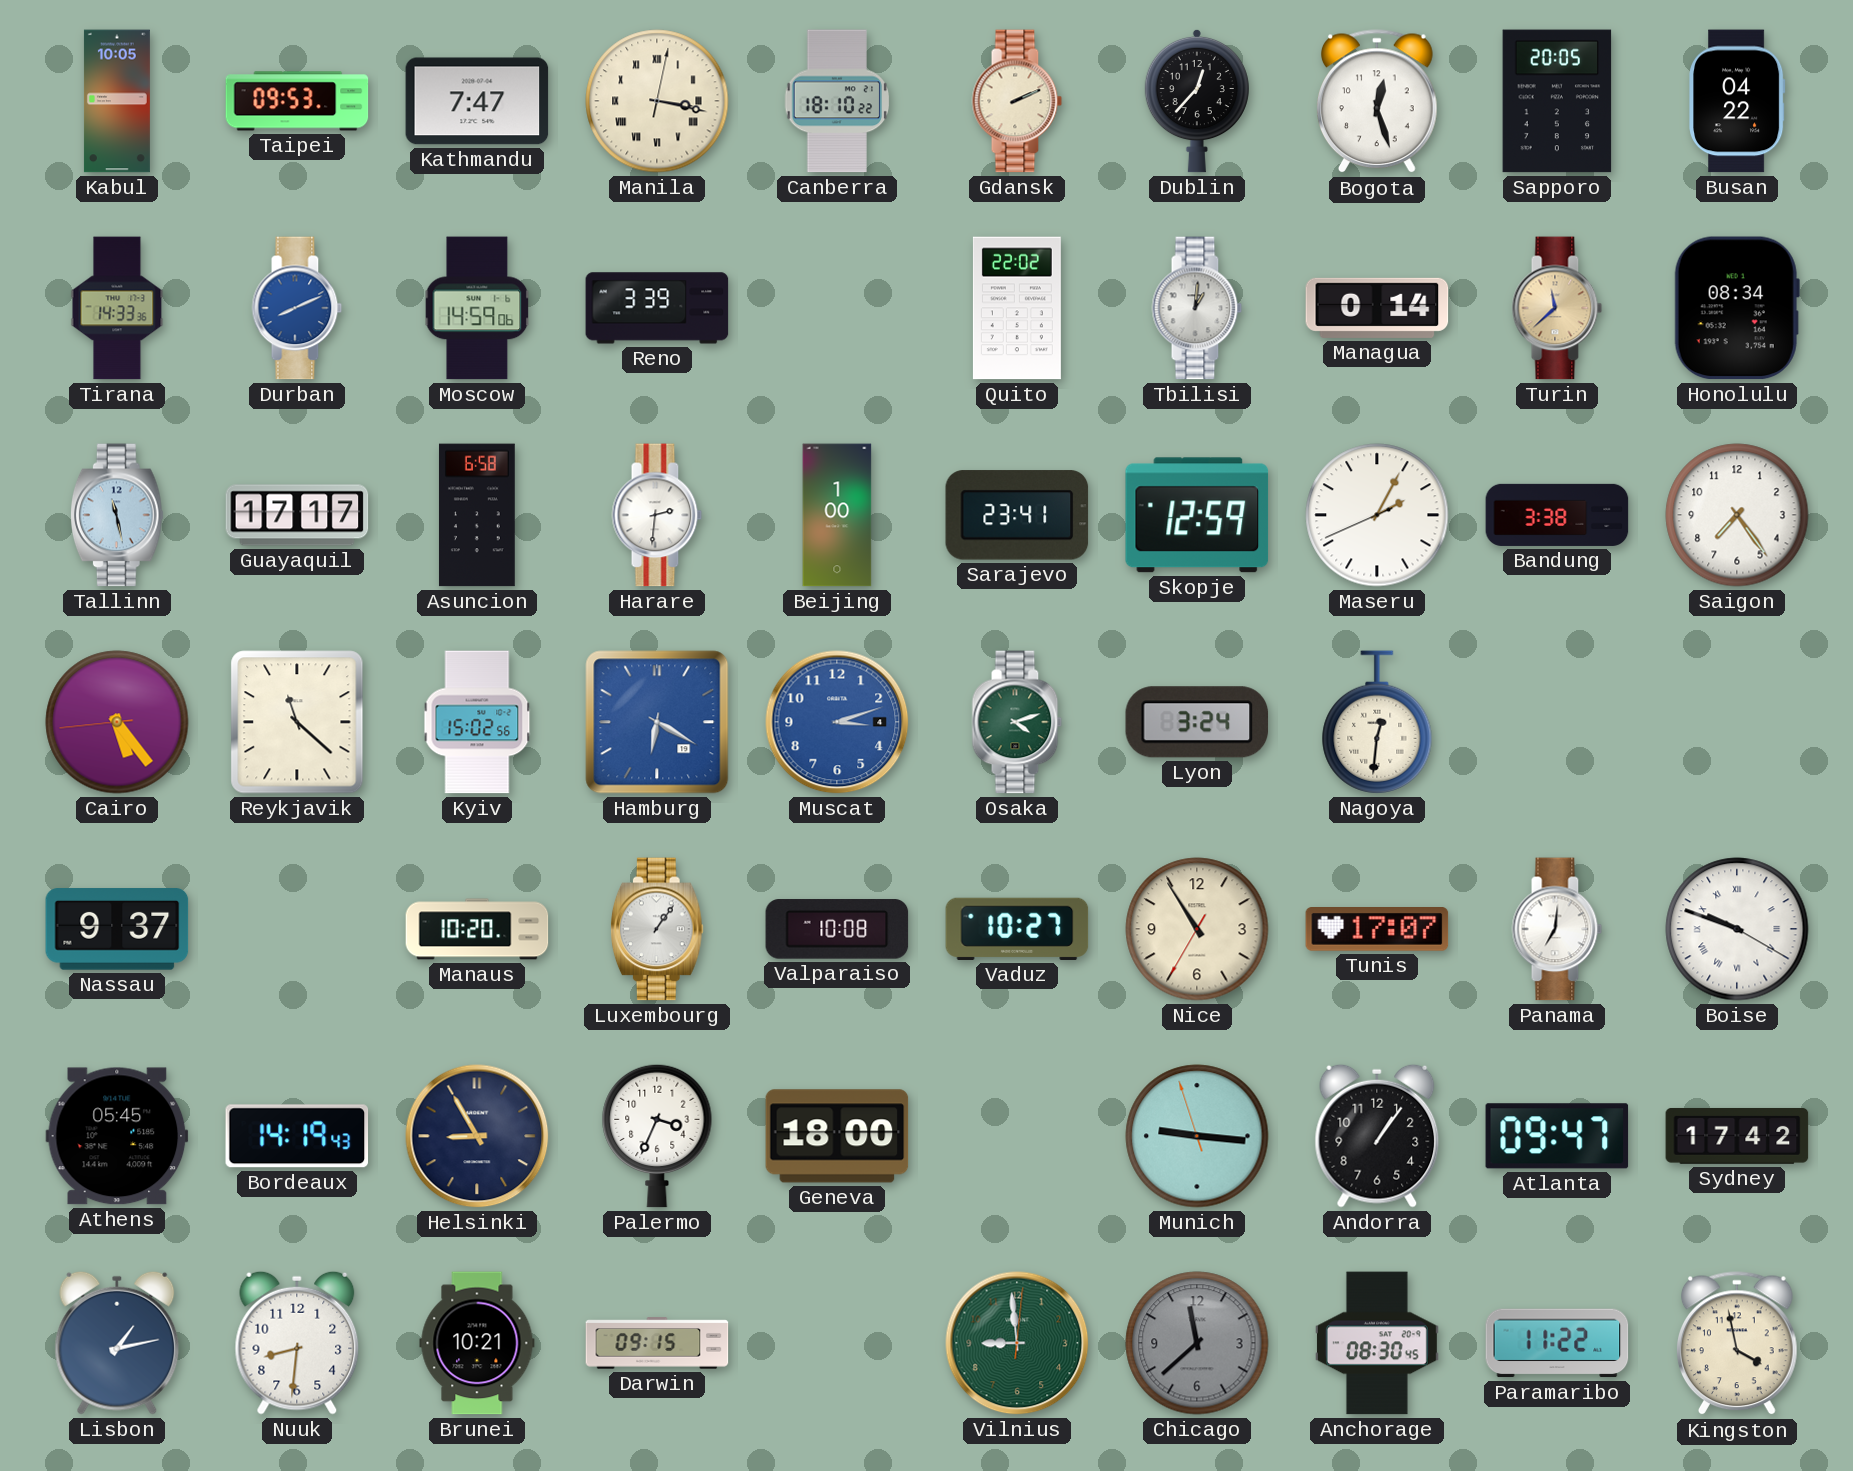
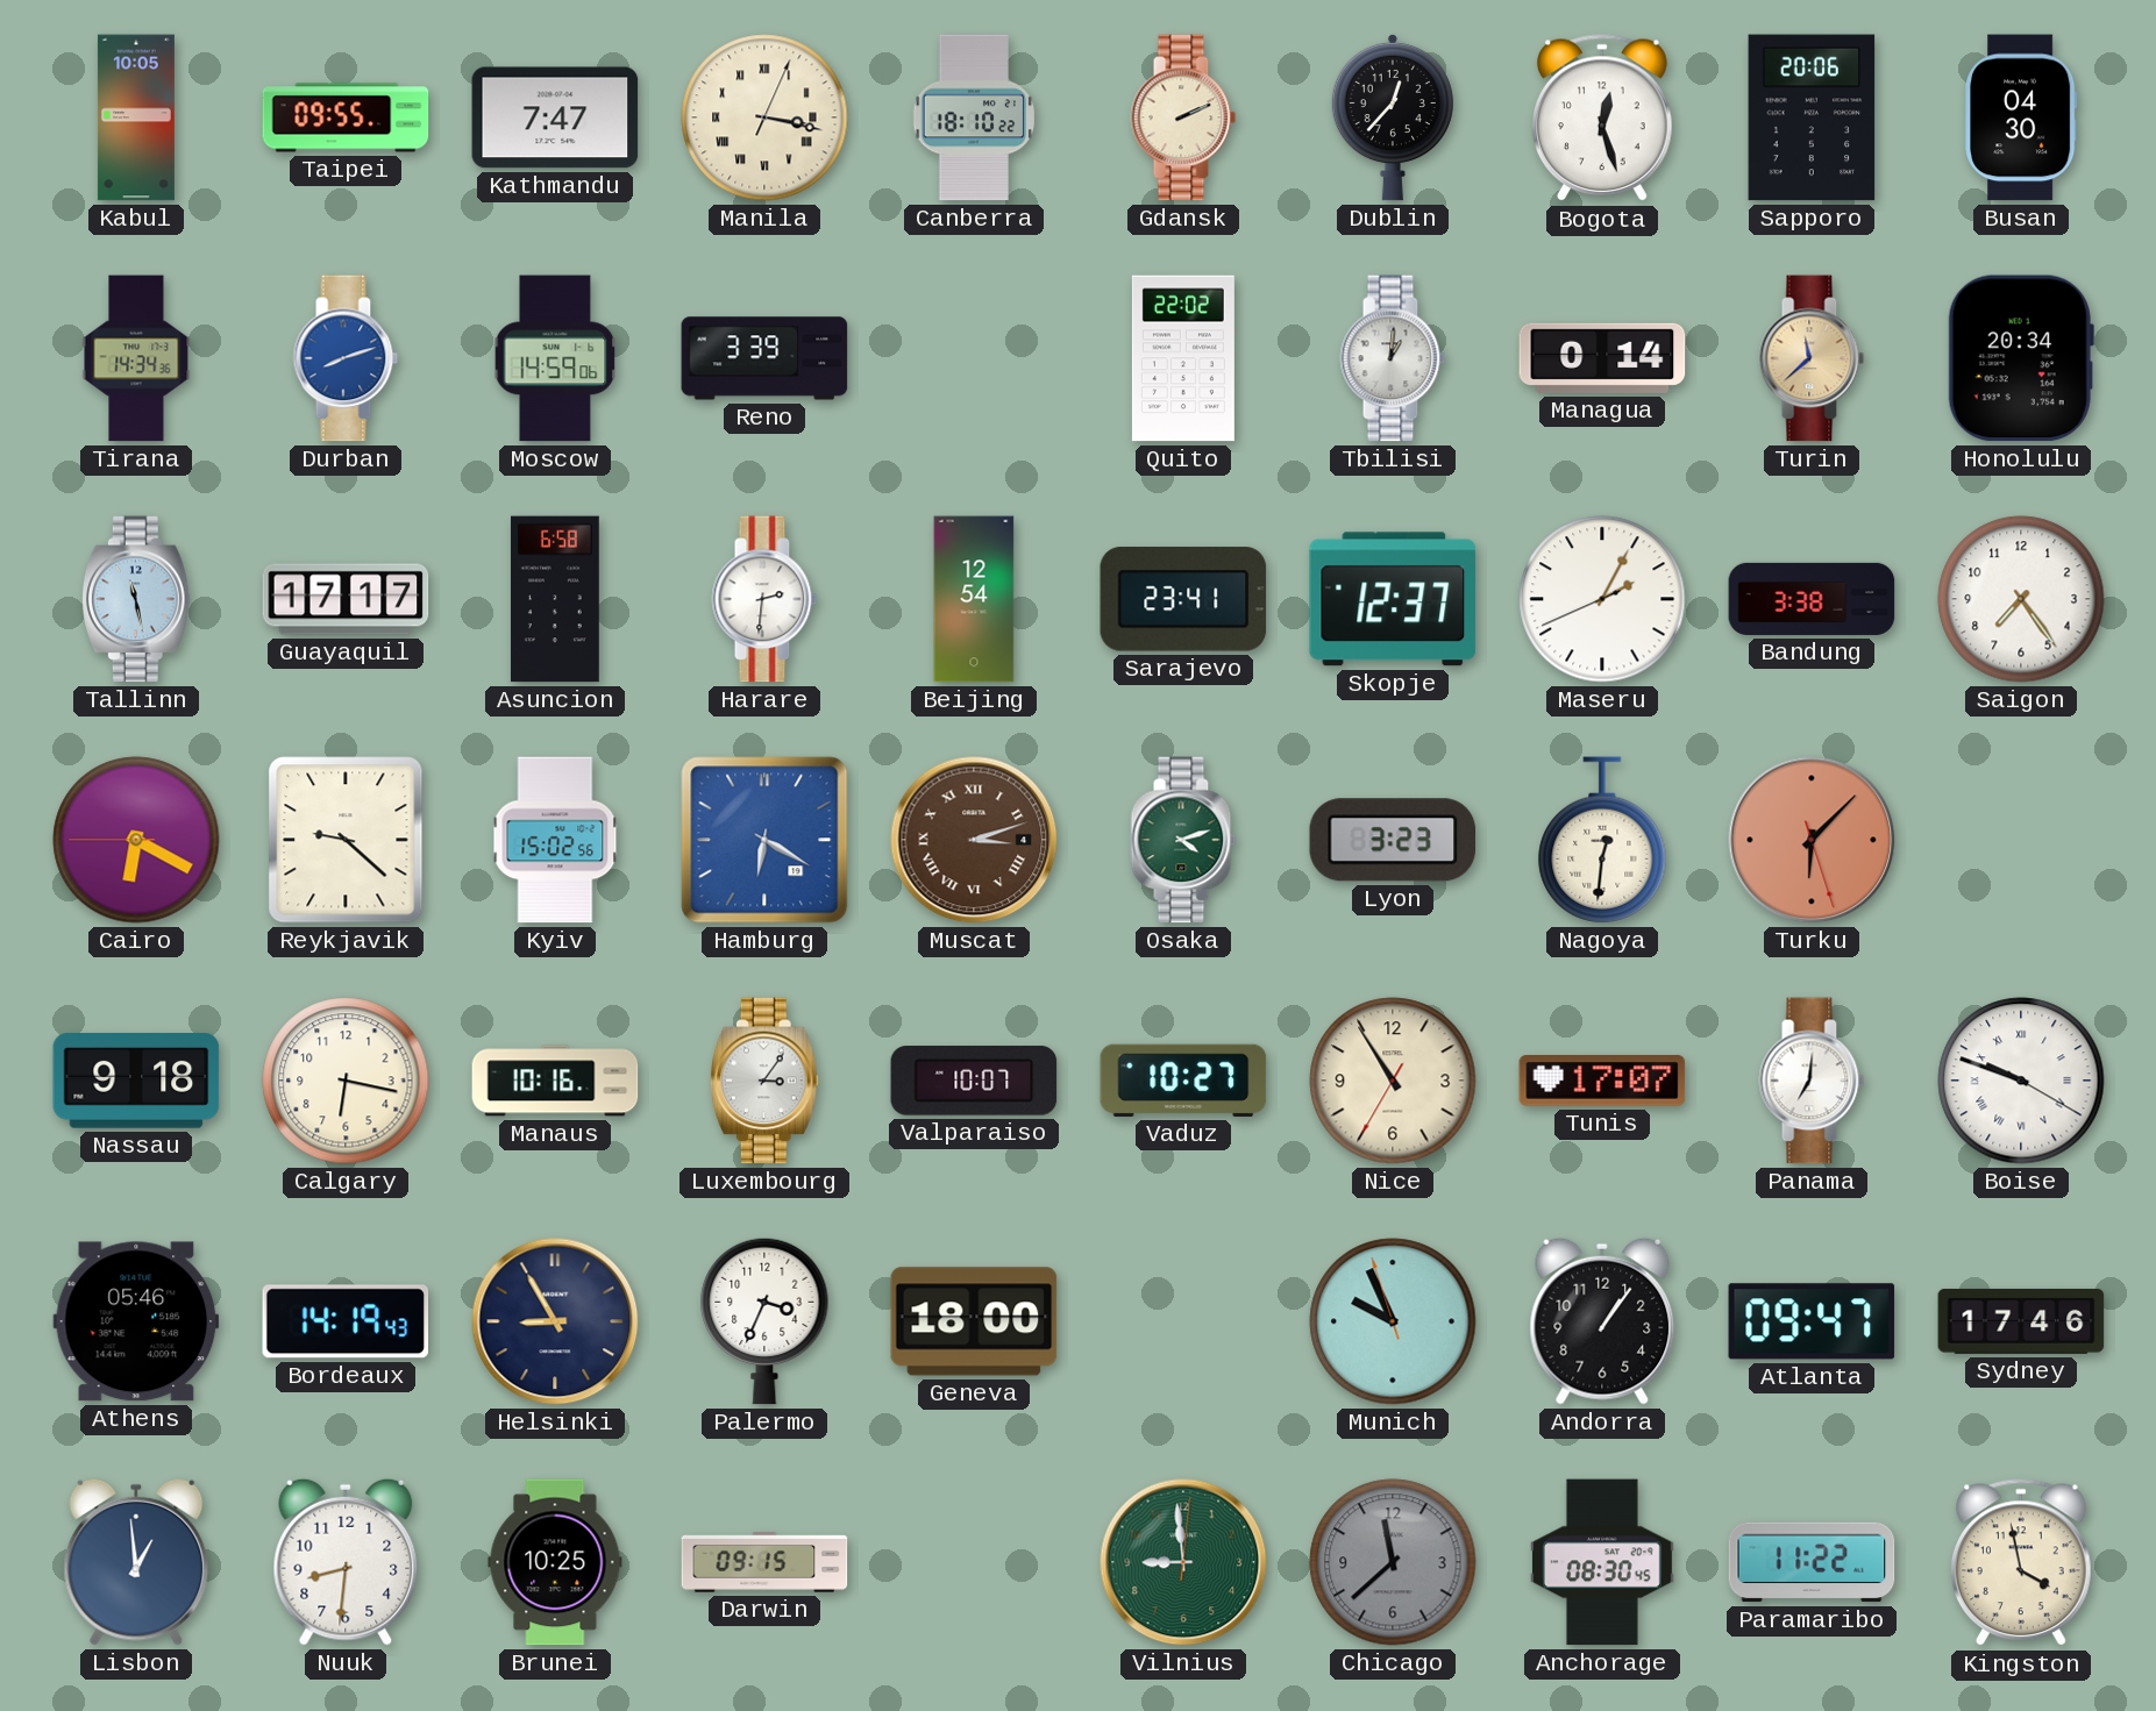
Taipei: 09:53 -> 09:55
Manila: 3:17:02 -> 3:17:04
Sapporo: 20:05 -> 20:06
Busan: 04:22 -> 04:30
Tirana: 14:33 -> 14:34
Durban: 8:11 -> 8:12
Honolulu: 08:34 -> 20:34
Beijing: 1:00 -> 12:54
Skopje: 12:59 -> 12:37
Cairo: 5:23 -> 6:19
Reykjavik: 11:22 -> 9:22
Muscat dial: blue -> brown
Muscat numerals: Arabic -> Roman
Lyon: 3:24 -> 3:23
Turku: none -> 6:07
Nassau: 9:37 -> 9:18
Calgary: none -> 6:17
Manaus: 10:20 -> 10:16
Luxembourg: 1:06 -> 3:06
Valparaiso: 10:08 -> 10:07
Athens: 05:45 -> 05:46
Munich: 9:15 -> 9:55
Sydney: 17:42 -> 17:46
Lisbon: 1:13 -> 12:59
Brunei: 10:21 -> 10:25
